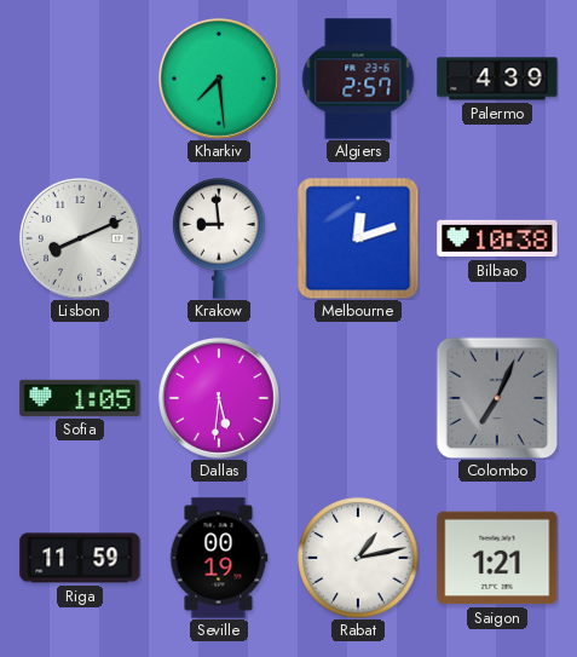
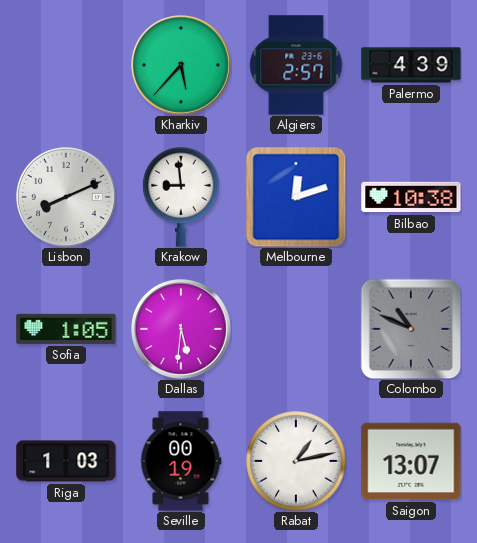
Kharkiv: 7:29 -> 5:37
Colombo: 7:04 -> 10:49
Riga: 11:59 -> 1:03
Saigon: 1:21 -> 13:07
